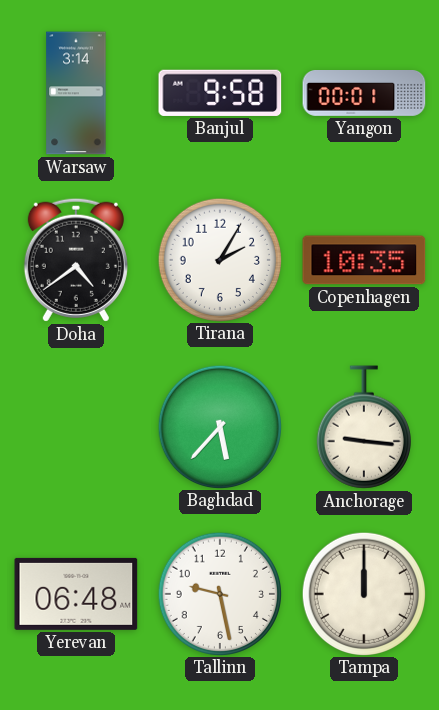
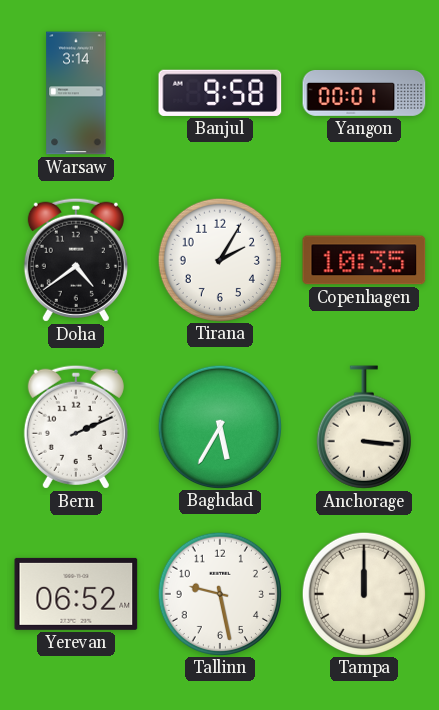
Bern: none -> 2:11
Baghdad: 5:37 -> 5:35
Anchorage: 9:16 -> 3:16
Yerevan: 06:48 -> 06:52
